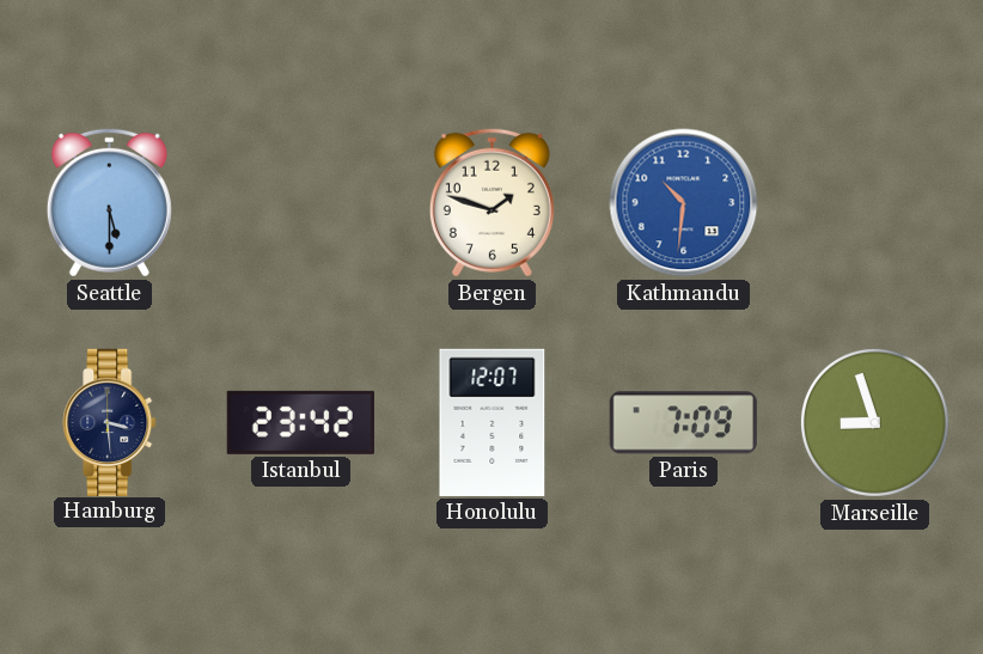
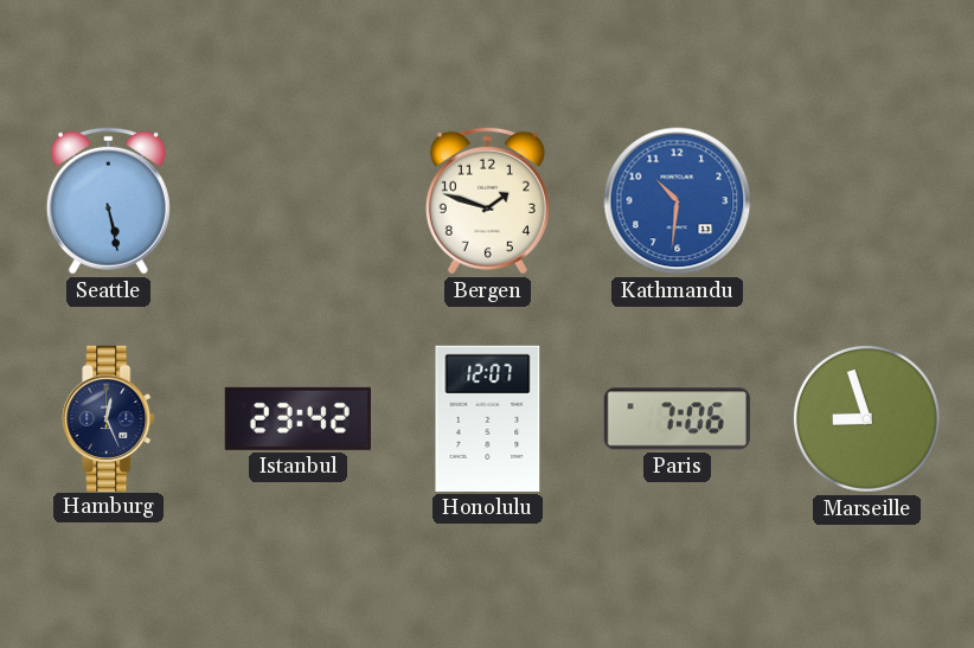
Seattle: 5:30 -> 5:28
Hamburg: 3:29 -> 12:26
Paris: 7:09 -> 7:06
